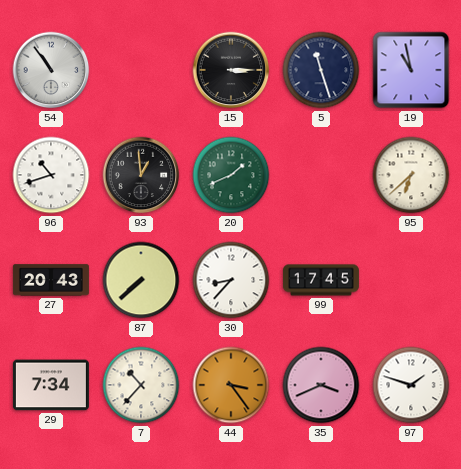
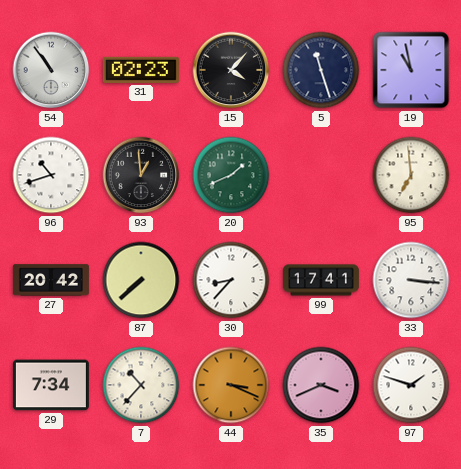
31: none -> 02:23
15: 3:15 -> 4:07
95: 6:38 -> 6:59
27: 20:43 -> 20:42
99: 17:45 -> 17:41
33: none -> 3:16
44: 3:24 -> 3:19
